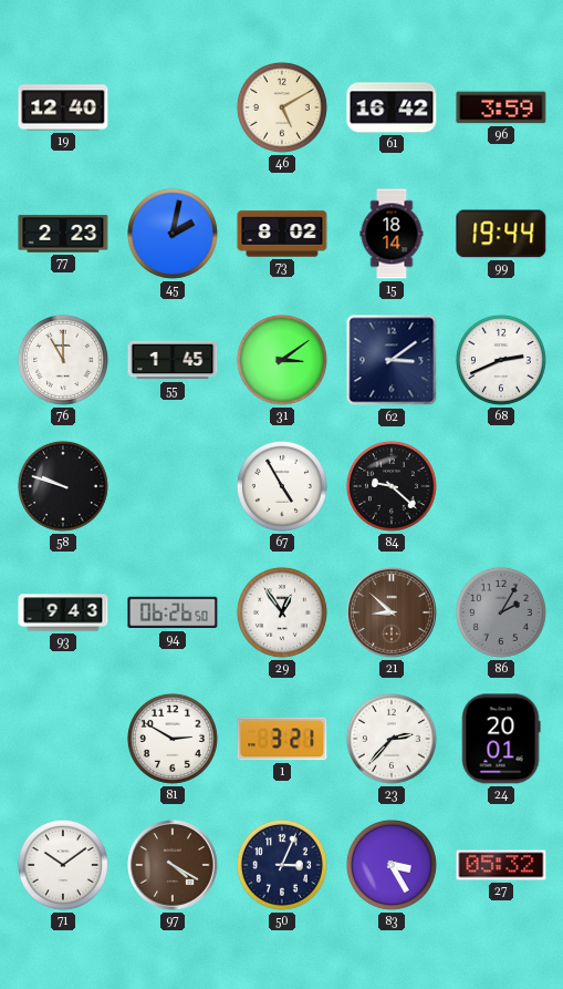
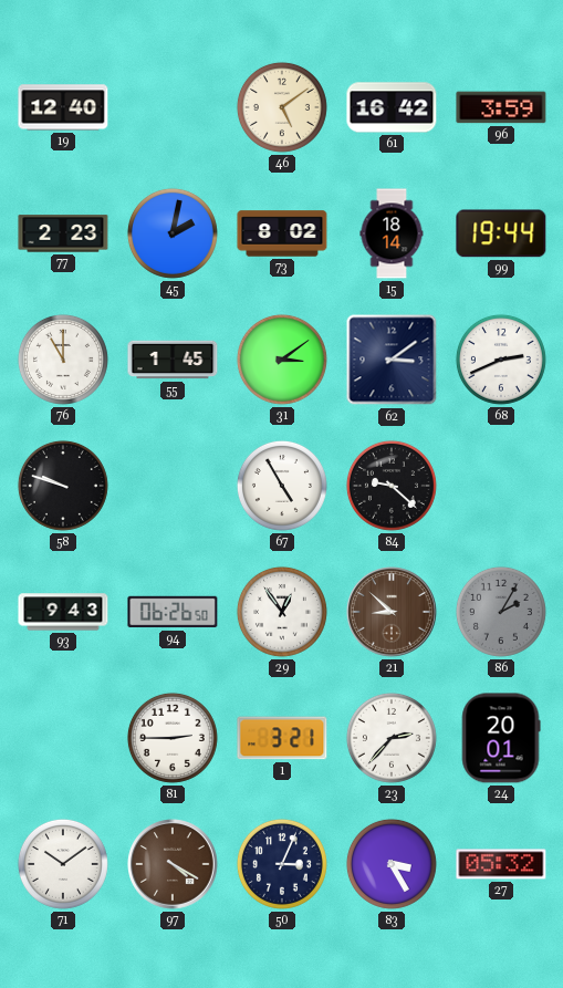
46: 5:10 -> 5:09
81: 2:50 -> 2:45
